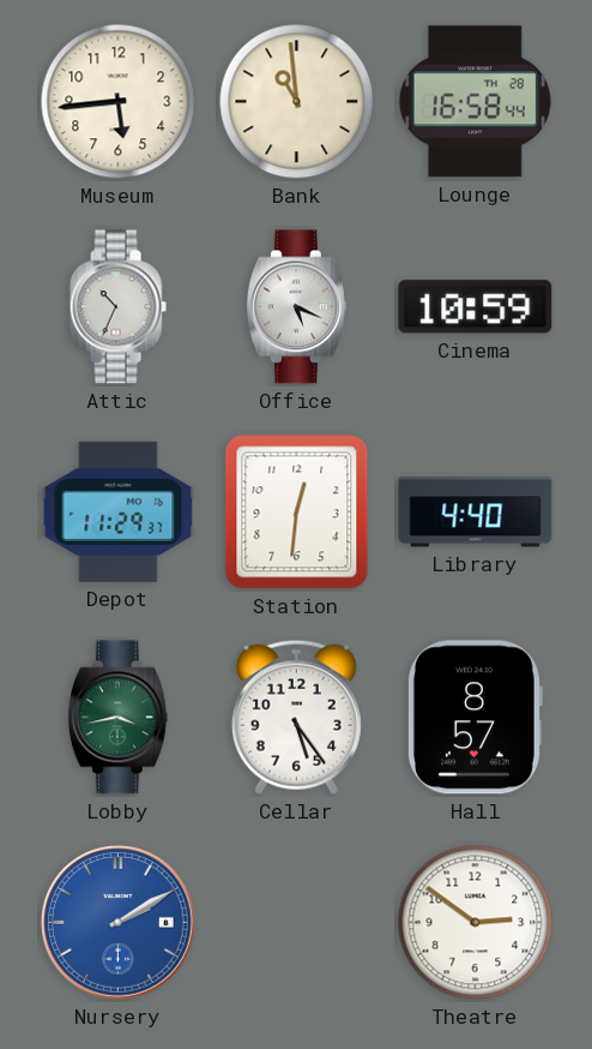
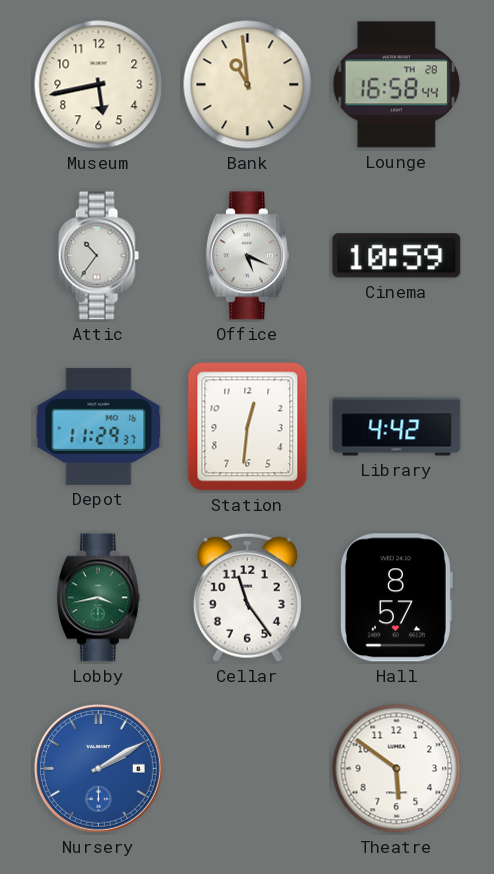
Museum: 5:44 -> 5:43
Attic: 10:34 -> 10:36
Library: 4:40 -> 4:42
Cellar: 5:24 -> 11:24
Theatre: 2:51 -> 5:51
